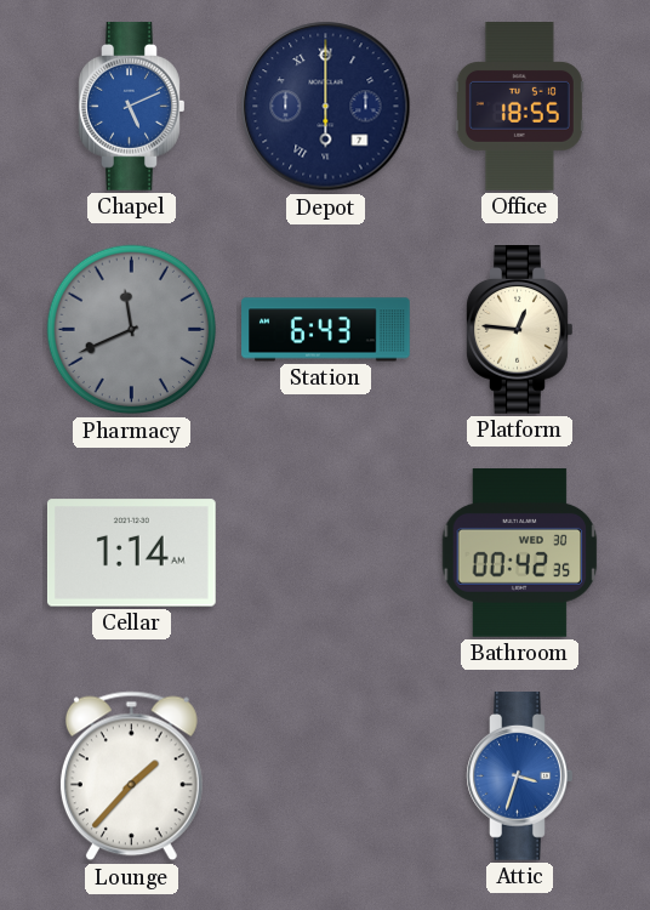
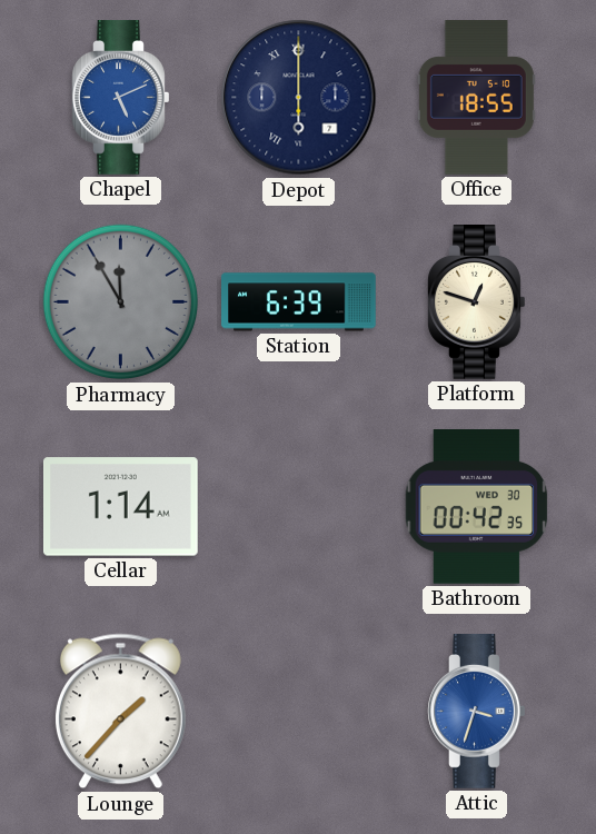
Pharmacy: 11:41 -> 11:55
Station: 6:43 -> 6:39
Platform: 12:46 -> 12:48
